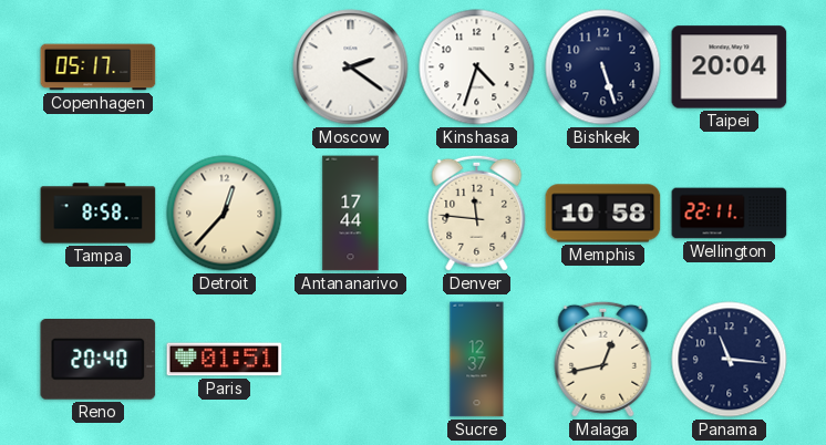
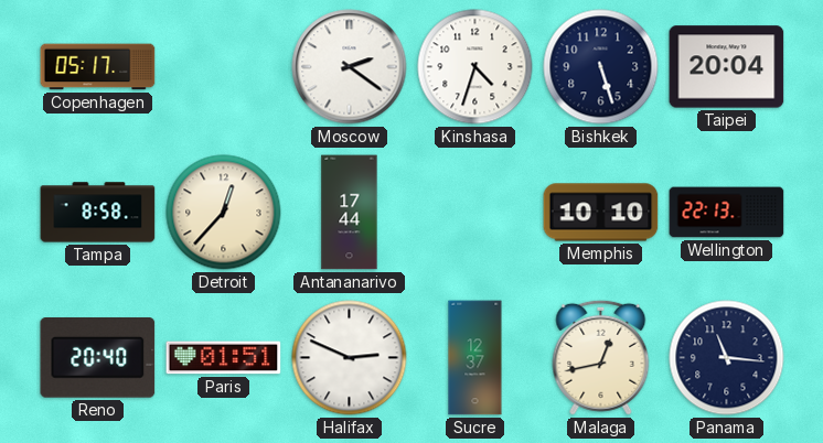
Denver: 11:46 -> none
Memphis: 10:58 -> 10:10
Wellington: 22:11 -> 22:13
Halifax: none -> 2:49
